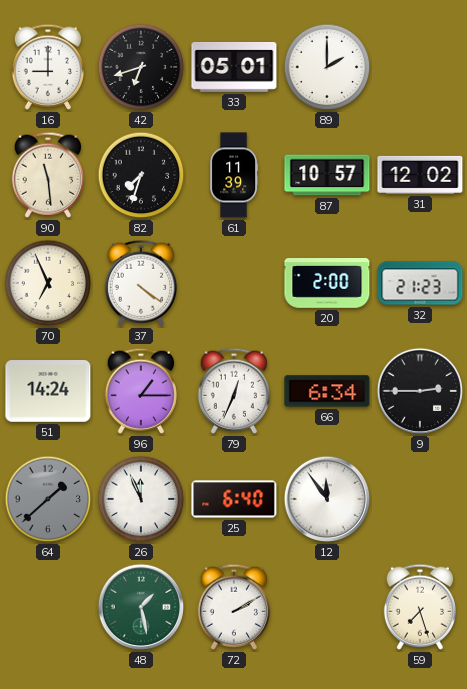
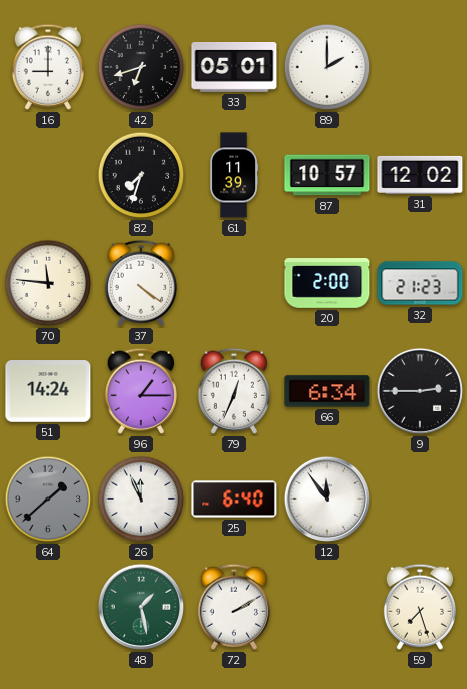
90: 11:29 -> none
70: 6:56 -> 11:46
